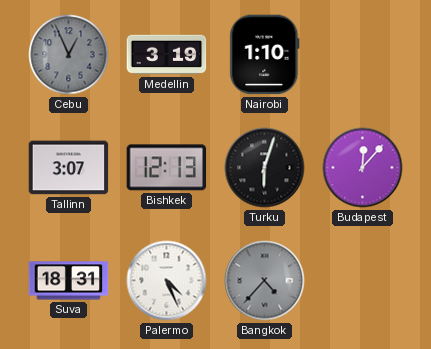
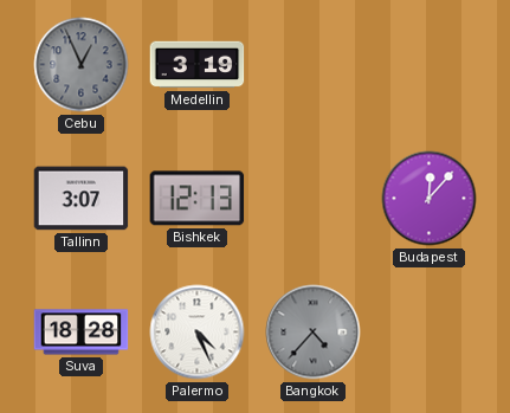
Nairobi: 1:10 -> none
Turku: 6:03 -> none
Suva: 18:31 -> 18:28
